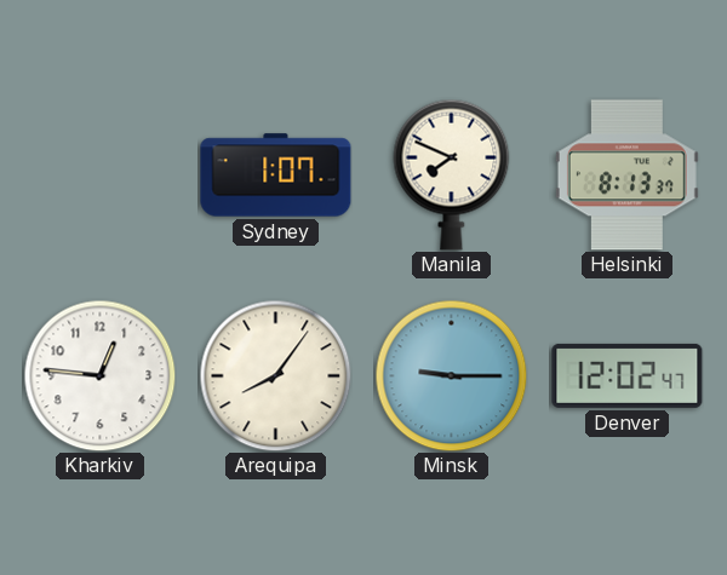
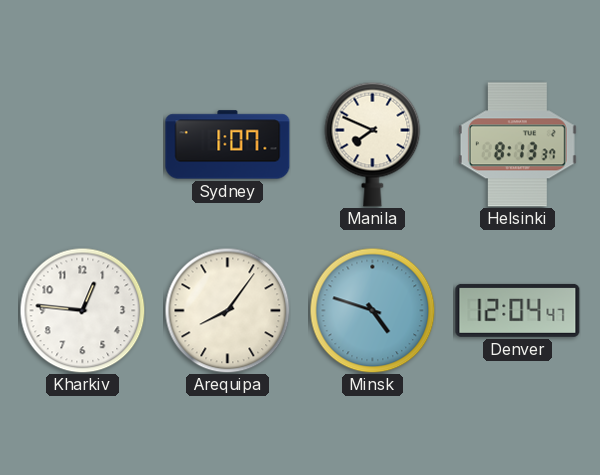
Minsk: 9:15 -> 4:48
Denver: 12:02 -> 12:04
